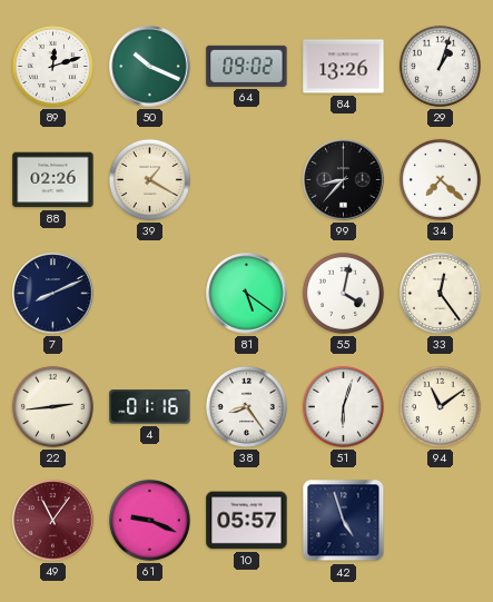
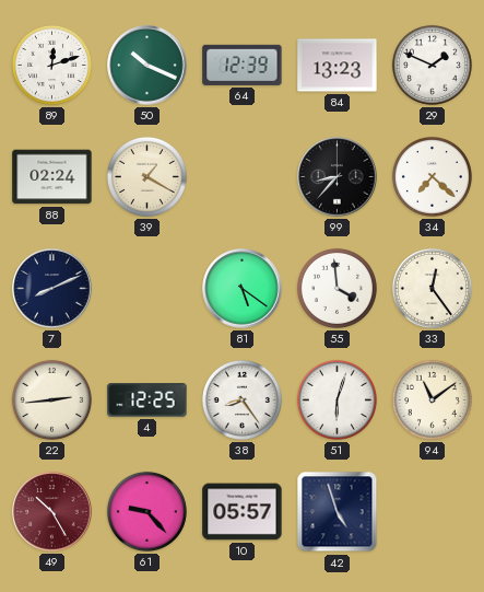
64: 09:02 -> 12:39
84: 13:26 -> 13:23
29: 1:03 -> 1:49
88: 02:26 -> 02:24
55: 4:02 -> 3:59
4: 01:16 -> 12:25
49: 11:06 -> 10:25
61: 9:19 -> 9:23
